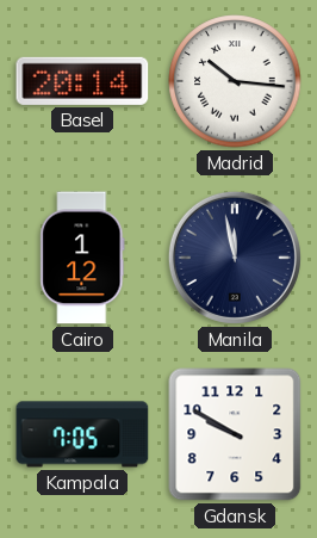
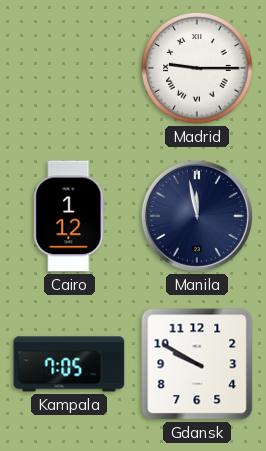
Basel: 20:14 -> none
Madrid: 10:16 -> 9:15
